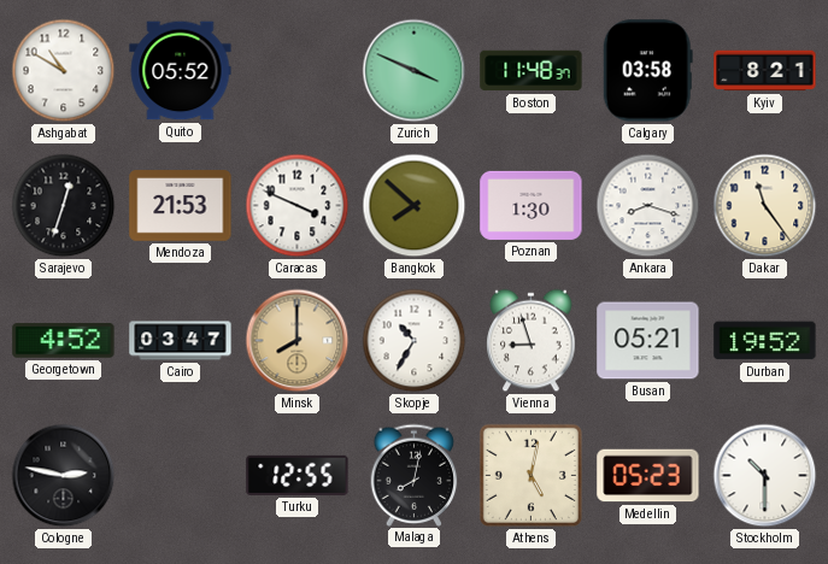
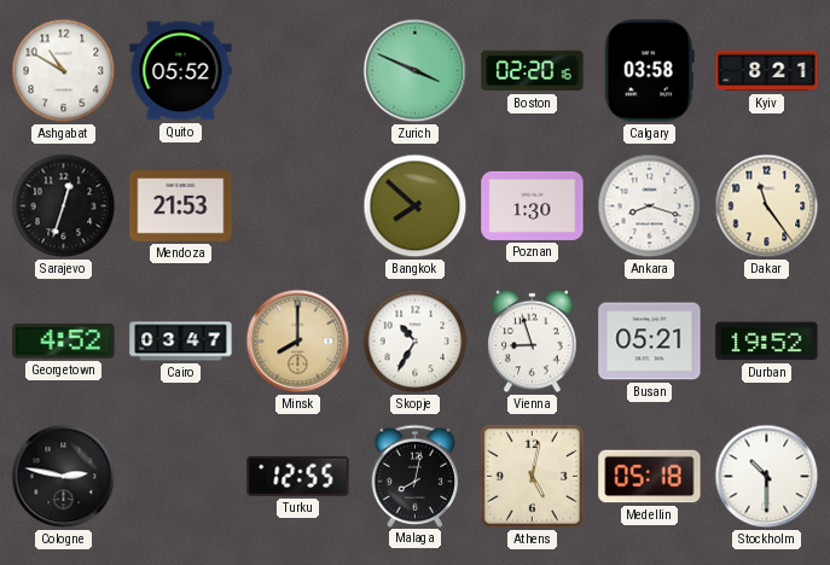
Boston: 11:48 -> 02:20
Caracas: 3:49 -> none
Medellin: 05:23 -> 05:18
